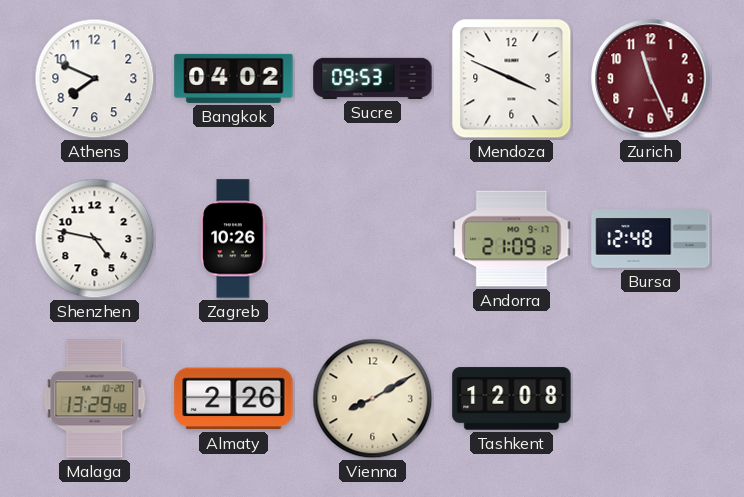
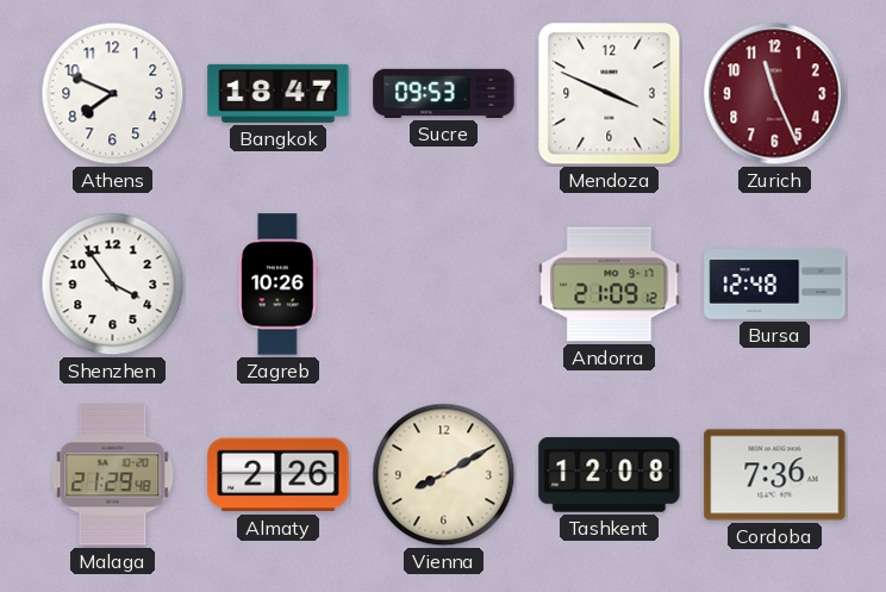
Bangkok: 04:02 -> 18:47
Shenzhen: 4:47 -> 3:54
Malaga: 13:29 -> 21:29
Cordoba: none -> 7:36
